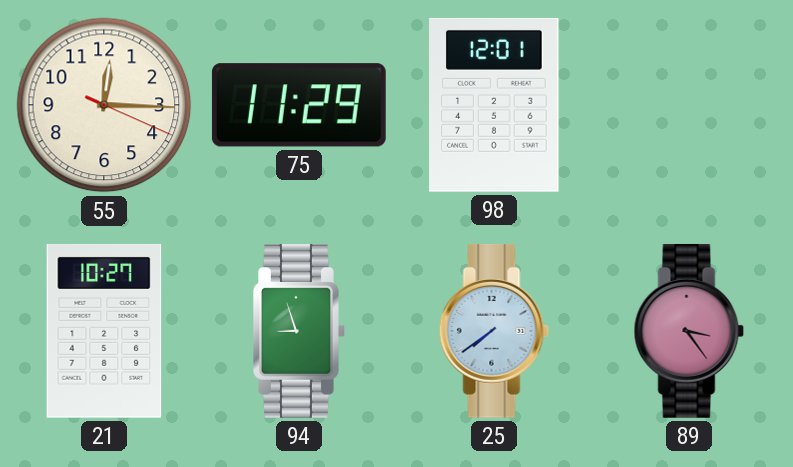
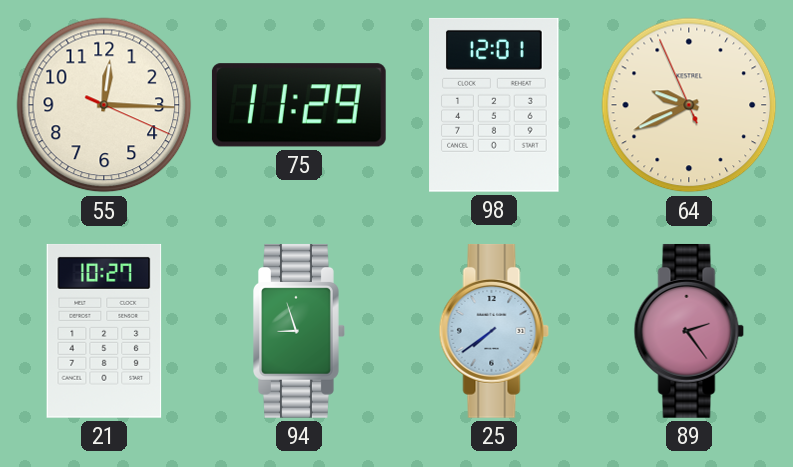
64: none -> 9:40
89: 3:24 -> 2:24
